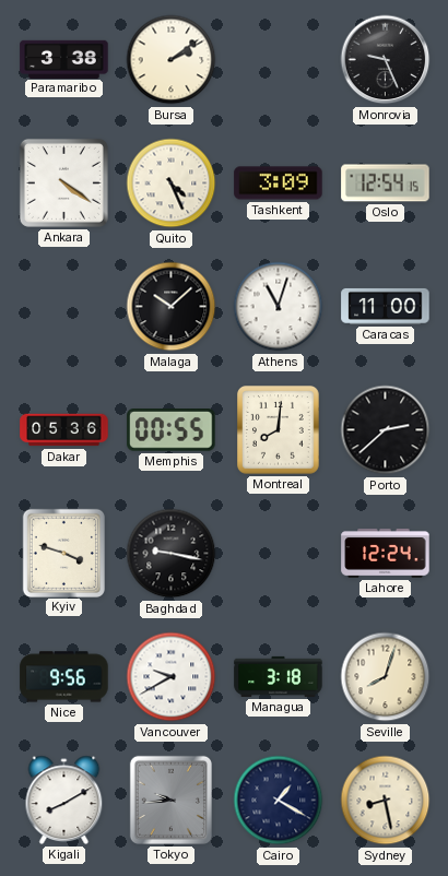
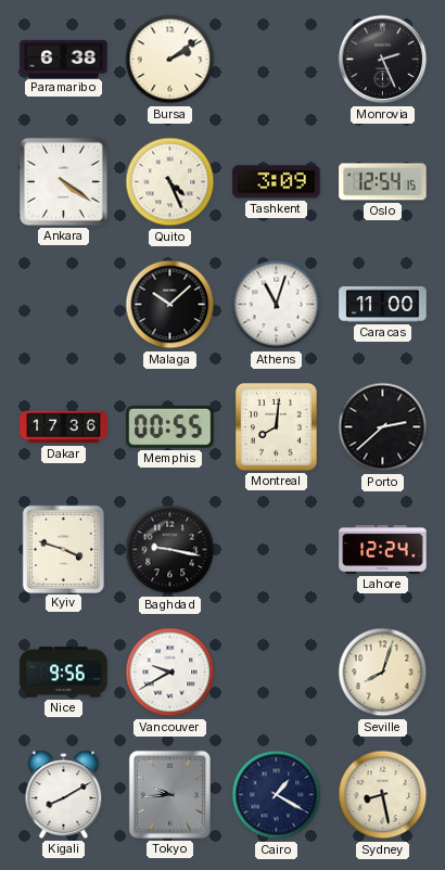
Paramaribo: 3:38 -> 6:38
Monrovia: 9:26 -> 2:26
Dakar: 05:36 -> 17:36
Managua: 3:18 -> none
